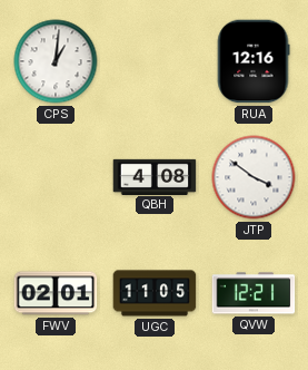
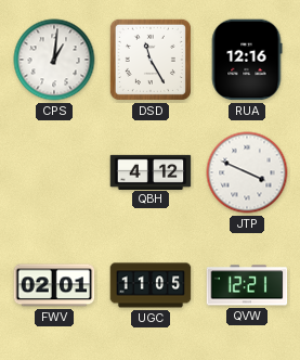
DSD: none -> 11:25
QBH: 4:08 -> 4:12
JTP: 3:51 -> 3:49
